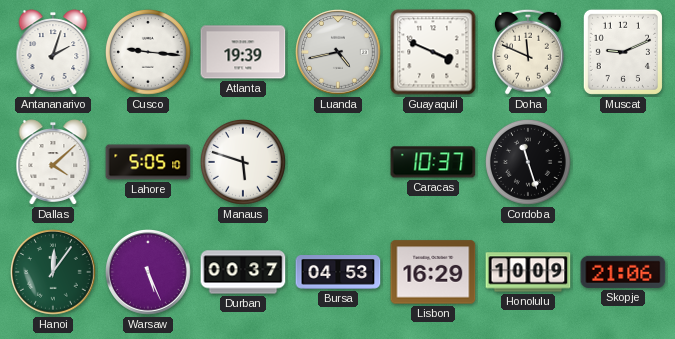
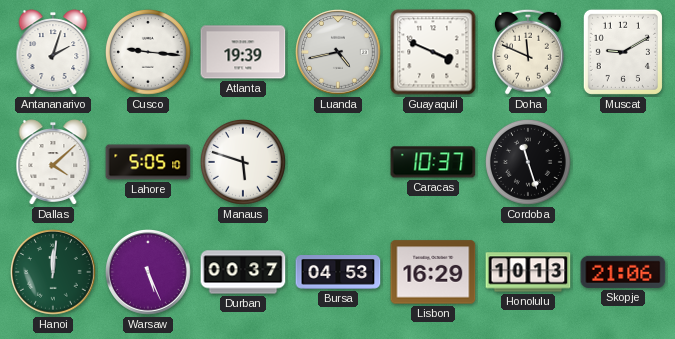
Muscat: 9:11 -> 9:10
Hanoi: 12:06 -> 12:01
Honolulu: 10:09 -> 10:13
